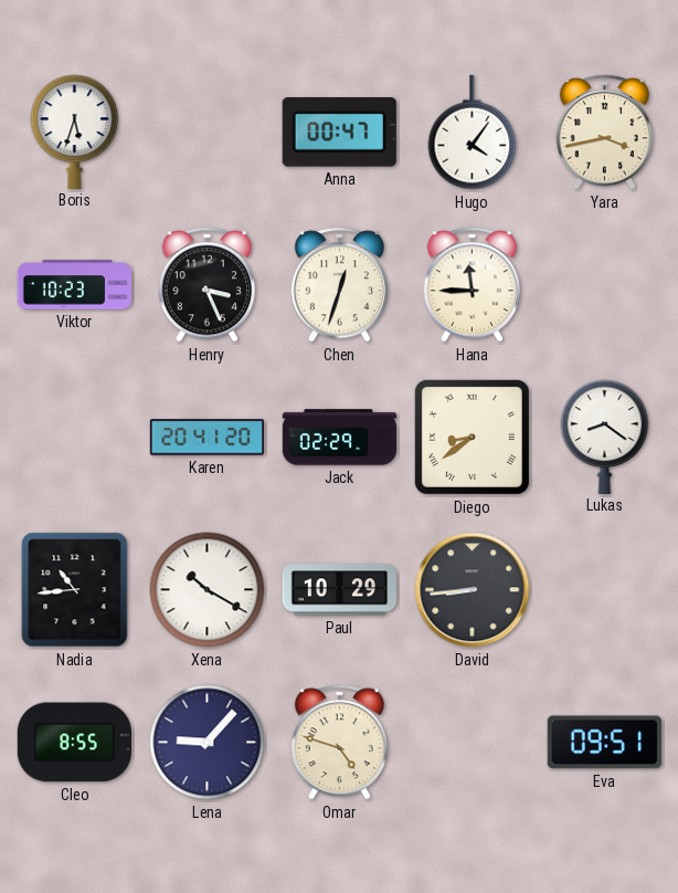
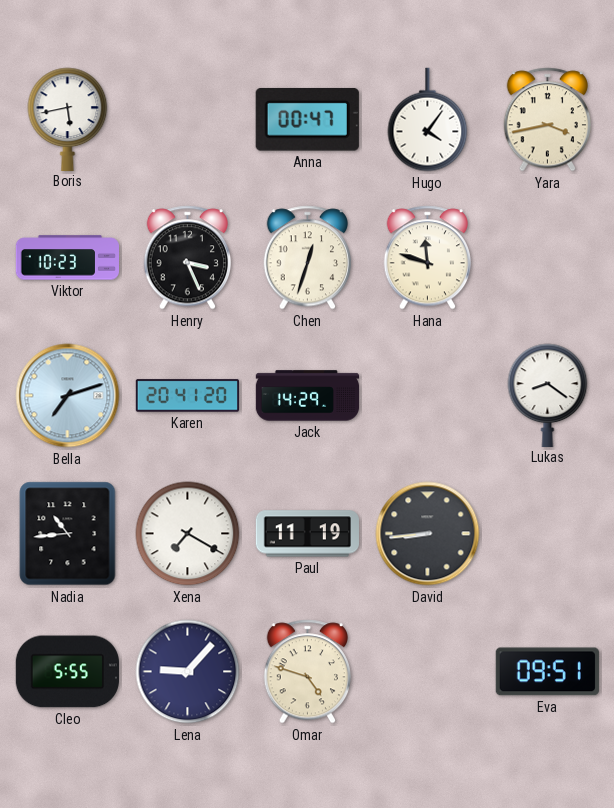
Boris: 5:33 -> 5:43
Hana: 11:45 -> 11:48
Bella: none -> 7:12
Jack: 02:29 -> 14:29
Diego: 8:39 -> none
Xena: 10:20 -> 7:20
Paul: 10:29 -> 11:19
Cleo: 8:55 -> 5:55
